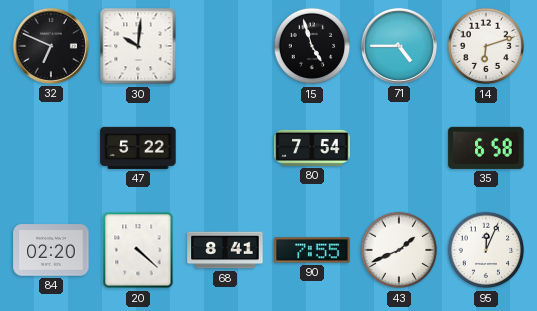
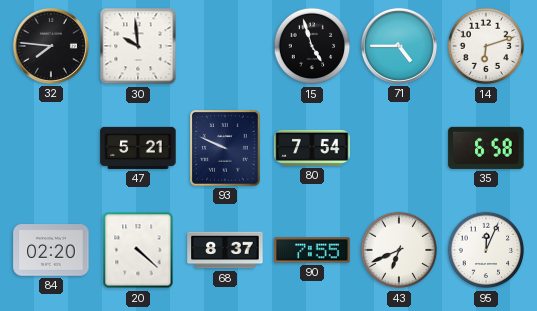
32: 6:49 -> 7:46
30: 10:01 -> 9:59
47: 5:22 -> 5:21
93: none -> 9:49
68: 8:41 -> 8:37
43: 1:41 -> 6:41
